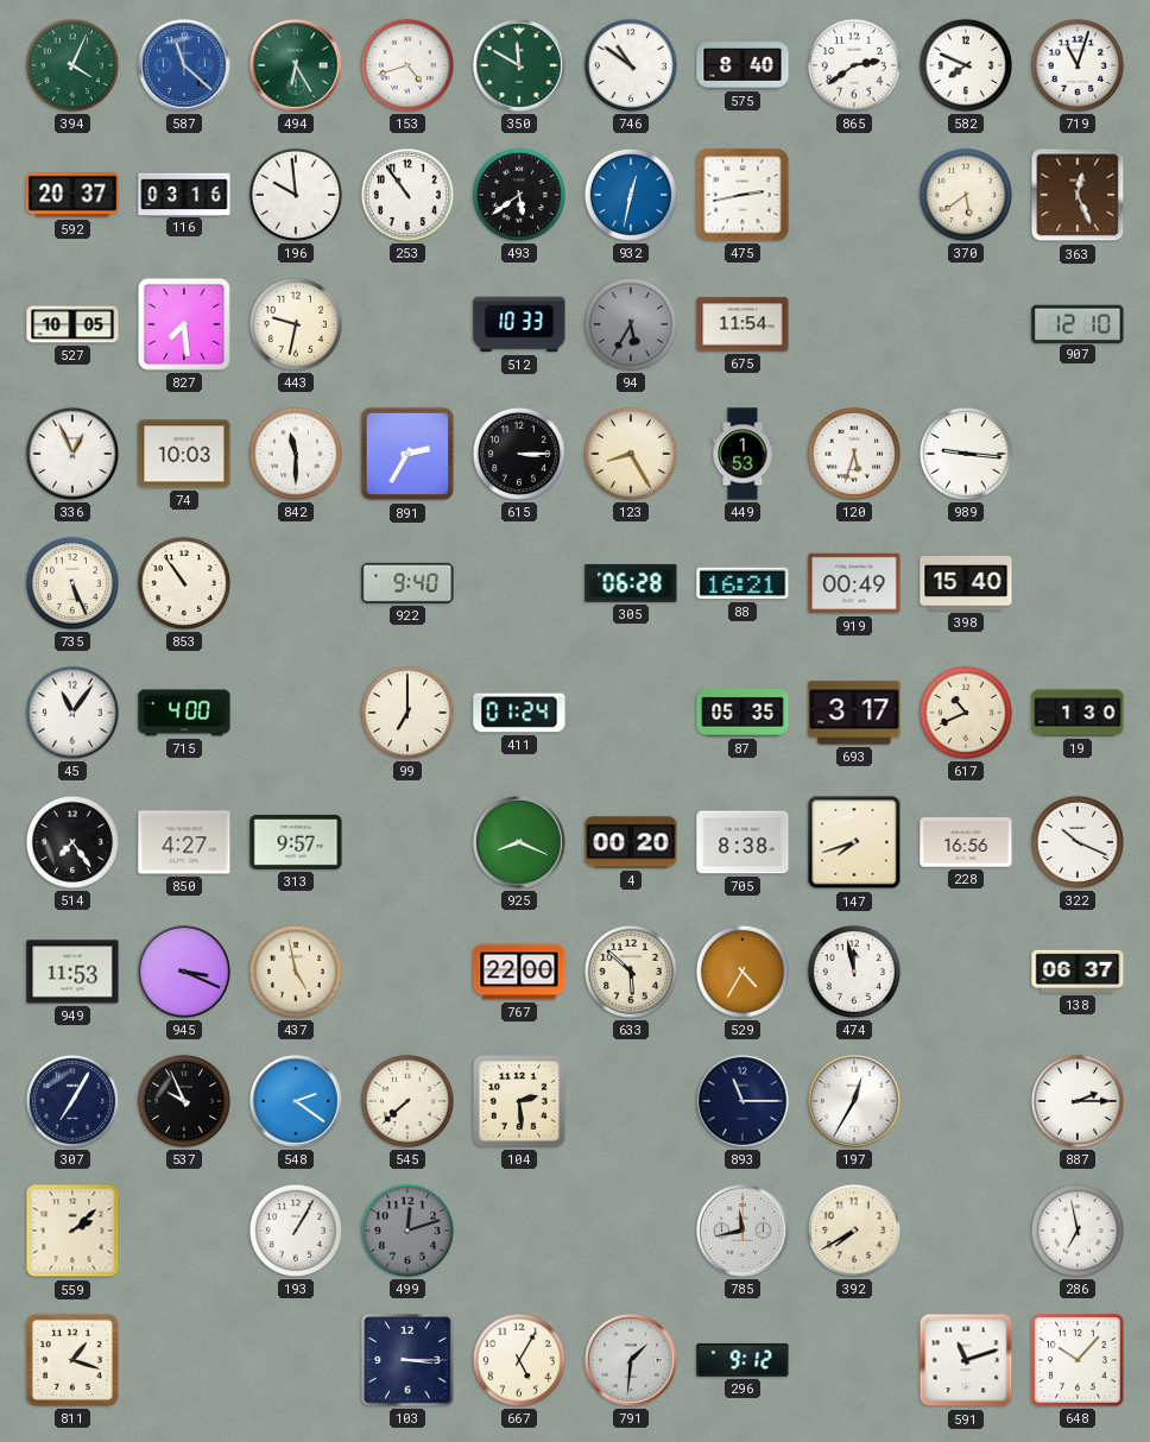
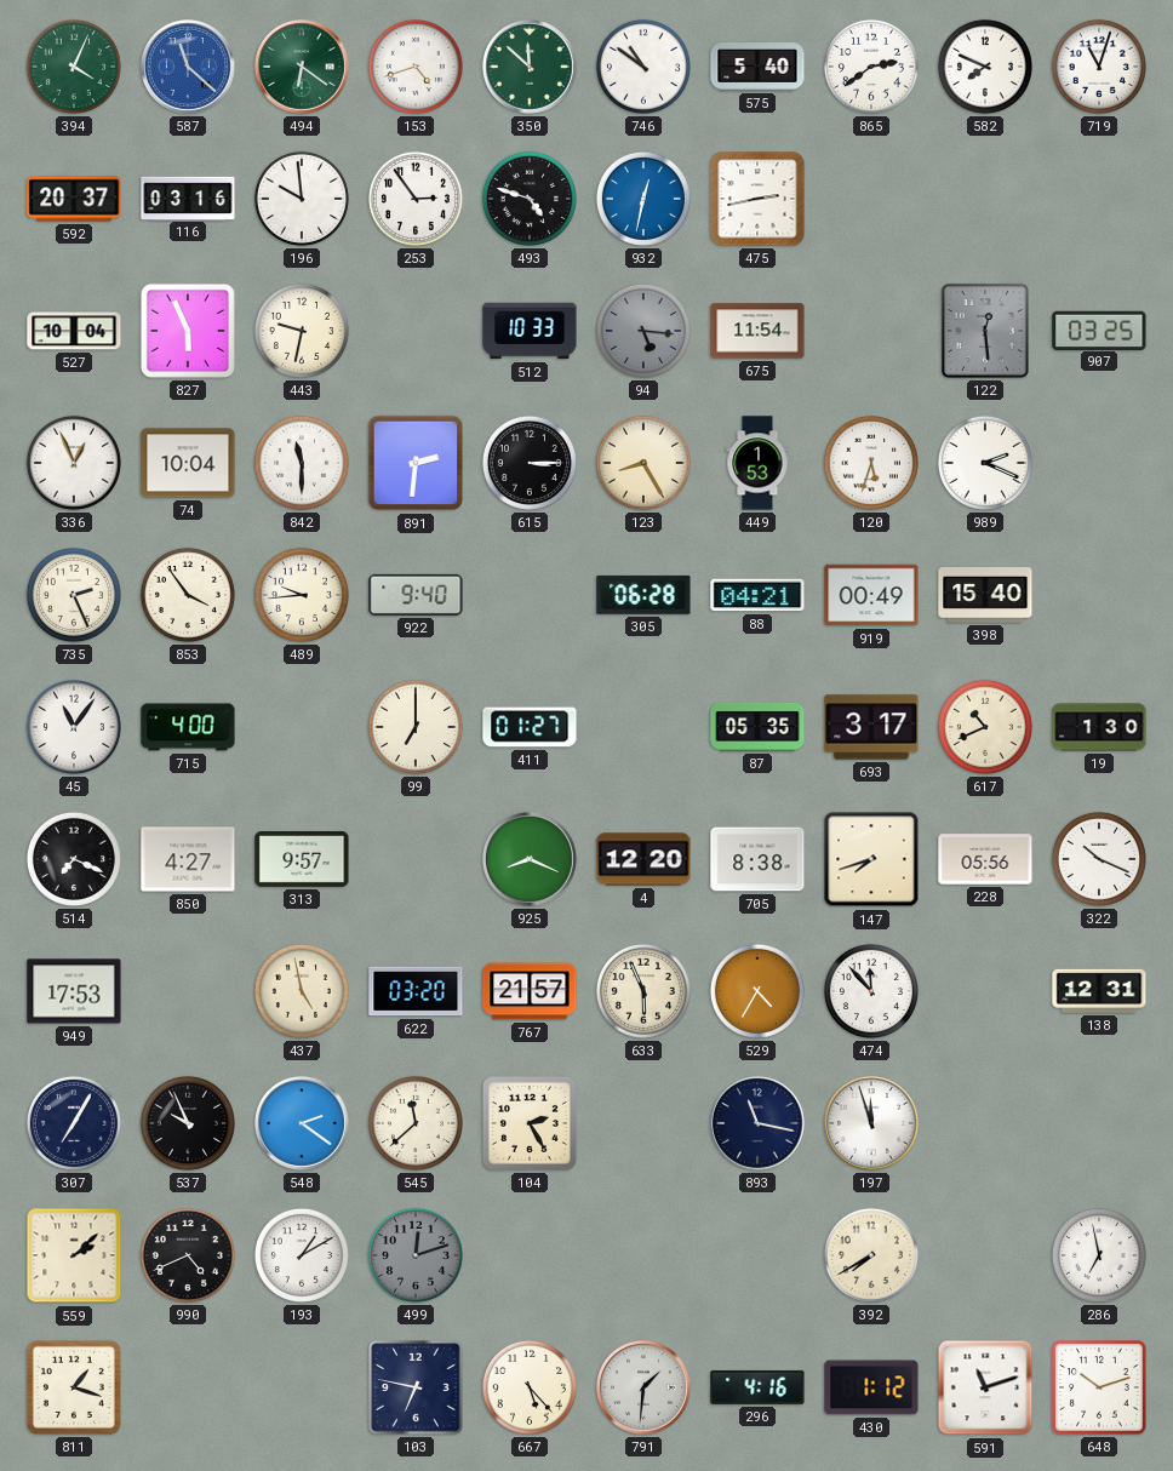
494: 6:25 -> 6:21
350: 11:50 -> 11:52
575: 8:40 -> 5:40
253: 10:54 -> 2:54
493: 5:39 -> 4:48
370: 5:39 -> none
363: 12:26 -> none
527: 10:05 -> 10:04
827: 7:29 -> 5:56
94: 5:35 -> 5:16
122: none -> 12:29
907: 12:10 -> 03:25
74: 10:03 -> 10:04
891: 2:35 -> 2:31
989: 9:16 -> 2:19
735: 5:26 -> 2:26
853: 10:54 -> 3:54
489: none -> 9:44
88: 16:21 -> 04:21
411: 01:24 -> 01:27
514: 7:24 -> 7:19
4: 00:20 -> 12:20
228: 16:56 -> 05:56
949: 11:53 -> 17:53
945: 3:19 -> none
622: none -> 03:20
767: 22:00 -> 21:57
633: 5:52 -> 5:56
474: 11:58 -> 11:53
138: 06:37 -> 12:31
545: 7:38 -> 11:38
104: 2:29 -> 2:25
893: 11:15 -> 11:17
197: 12:35 -> 11:57
887: 2:15 -> none
990: none -> 4:41
193: 1:05 -> 1:10
785: 11:43 -> none
103: 3:15 -> 6:47
667: 5:05 -> 5:23
296: 9:12 -> 4:16
430: none -> 1:12
648: 10:07 -> 10:12
